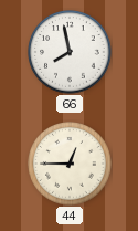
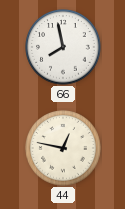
44: 12:45 -> 12:47
